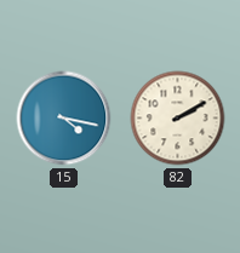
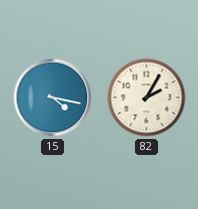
82: 2:10 -> 2:05
